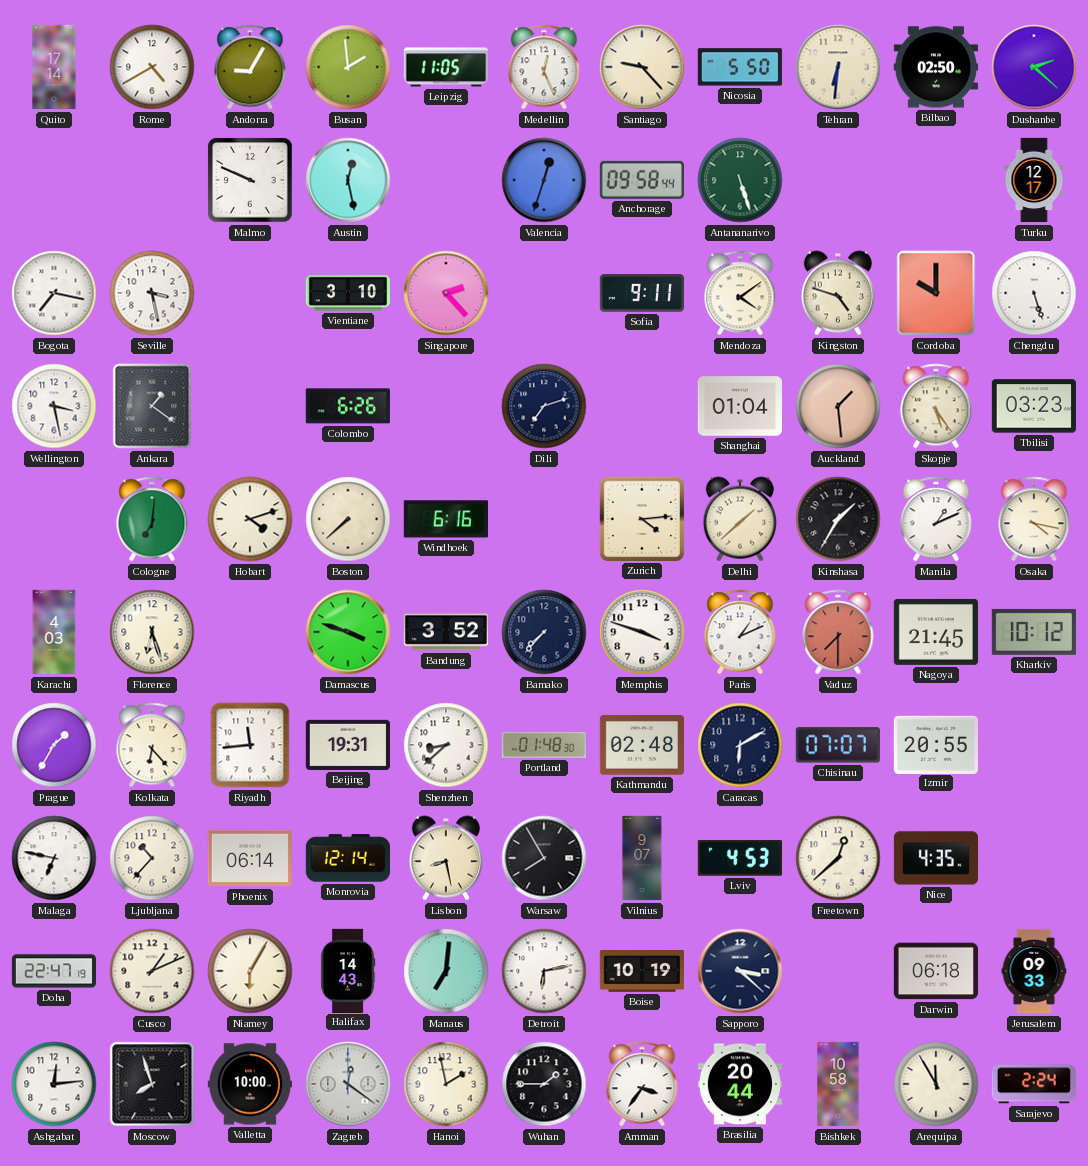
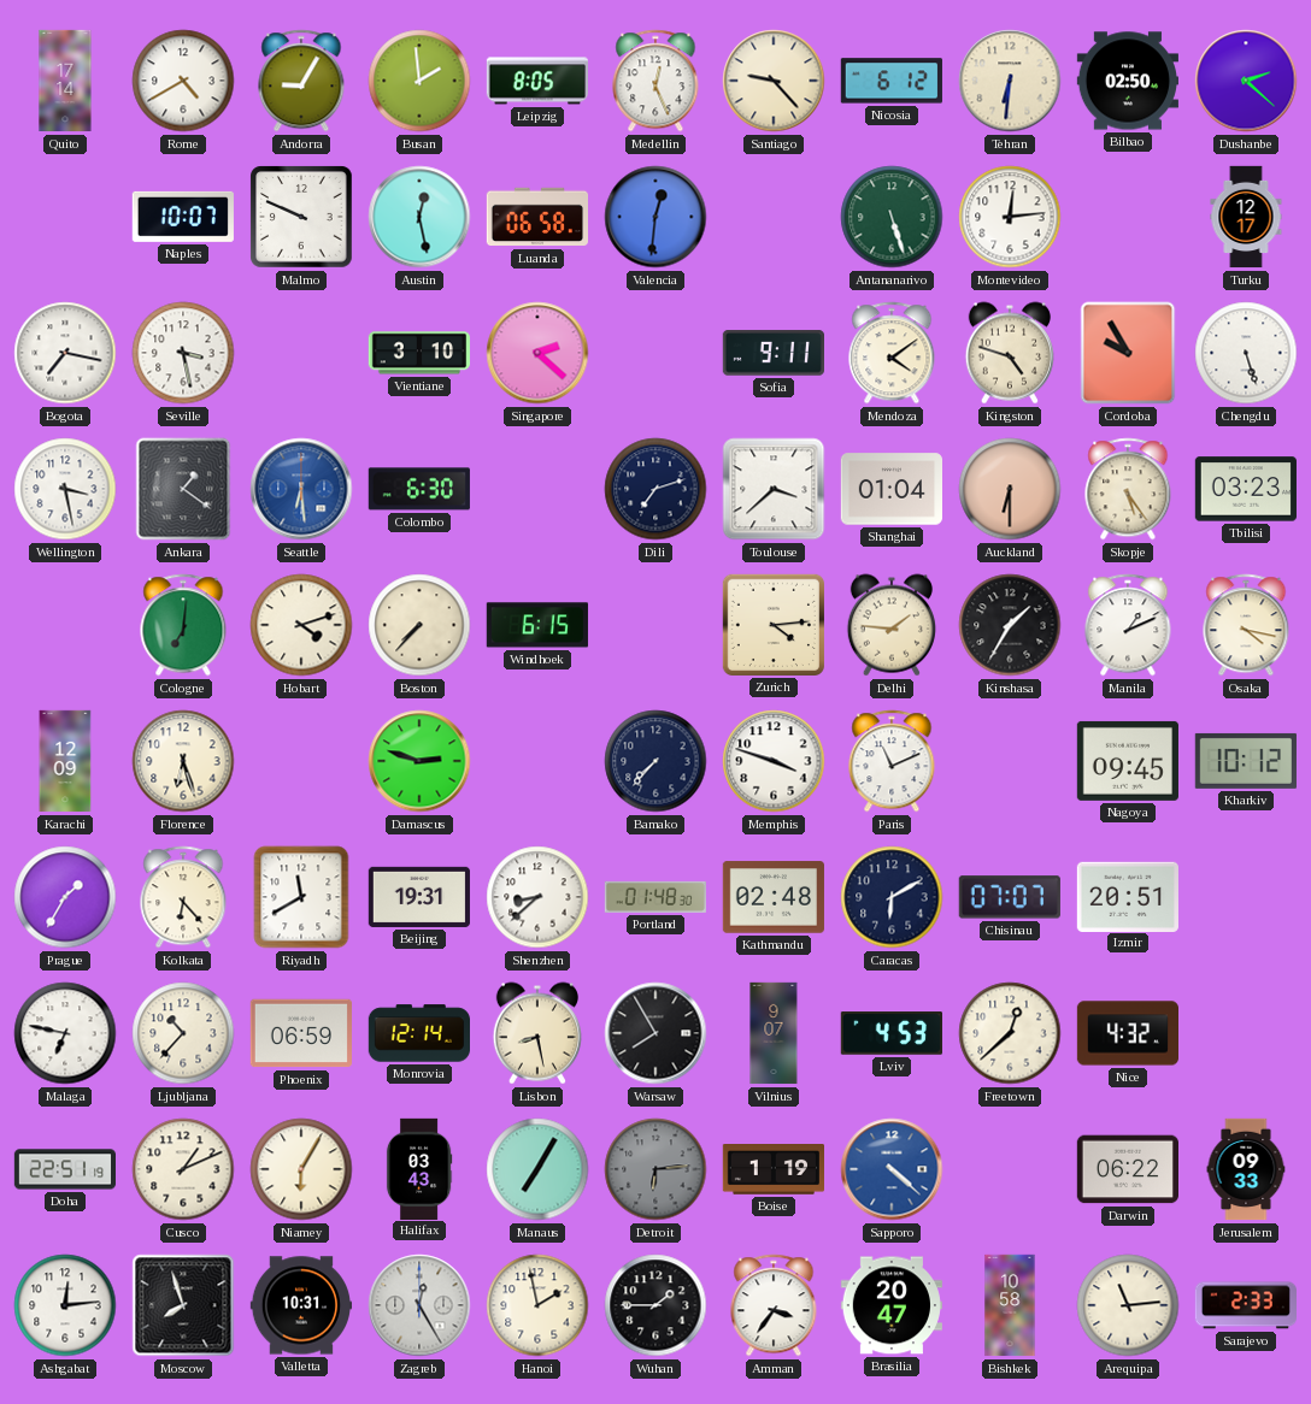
Leipzig: 11:05 -> 8:05
Nicosia: 5:50 -> 6:12
Naples: none -> 10:07
Luanda: none -> 06:58
Valencia: 12:33 -> 12:31
Anchorage: 09:58 -> none
Montevideo: none -> 12:14
Singapore: 2:23 -> 2:22
Cordoba: 10:00 -> 9:55
Seattle: none -> 6:29
Colombo: 6:26 -> 6:30
Toulouse: none -> 3:38
Auckland: 1:29 -> 6:30
Boston: 7:38 -> 7:37
Windhoek: 6:16 -> 6:15
Delhi: 1:38 -> 1:46
Karachi: 4:03 -> 12:09
Damascus: 3:48 -> 2:48
Bandung: 3:52 -> none
Paris: 1:11 -> 11:11
Vaduz: 7:30 -> none
Nagoya: 21:45 -> 09:45
Riyadh: 11:44 -> 11:40
Izmir: 20:55 -> 20:51
Phoenix: 06:14 -> 06:59
Nice: 4:35 -> 4:32
Doha: 22:47 -> 22:51
Halifax: 14:43 -> 03:43
Manaus: 7:01 -> 7:05
Detroit: 6:13 -> 6:14
Detroit dial: white -> grey
Boise: 10:19 -> 1:19
Sapporo: 3:22 -> 4:22
Sapporo dial: navy -> blue
Darwin: 06:18 -> 06:22
Valletta: 10:00 -> 10:31
Zagreb: 12:21 -> 12:25
Brasilia: 20:44 -> 20:47
Arequipa: 11:55 -> 11:14
Sarajevo: 2:24 -> 2:33
